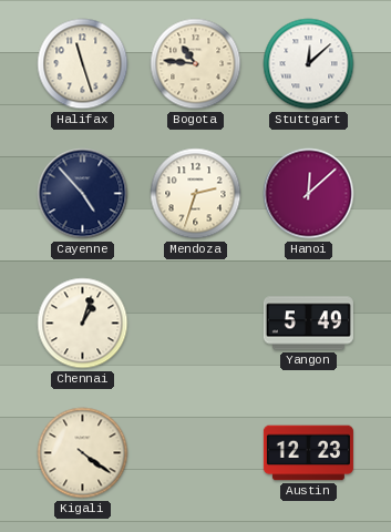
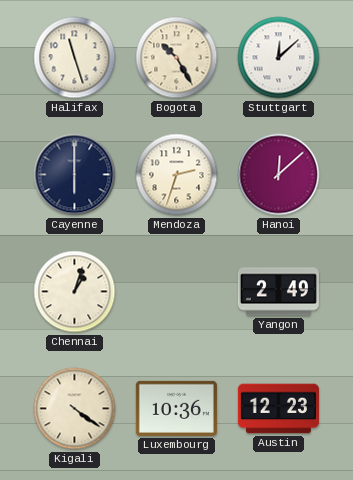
Bogota: 10:46 -> 10:25
Cayenne: 4:53 -> 6:00
Yangon: 5:49 -> 2:49
Luxembourg: none -> 10:36
